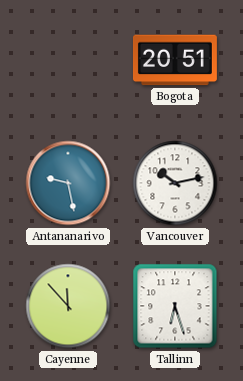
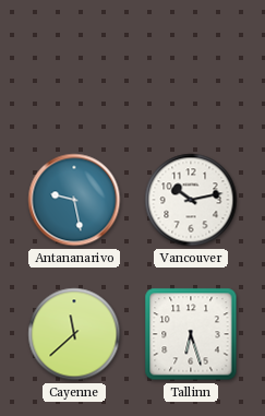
Bogota: 20:51 -> none
Cayenne: 11:53 -> 11:38
